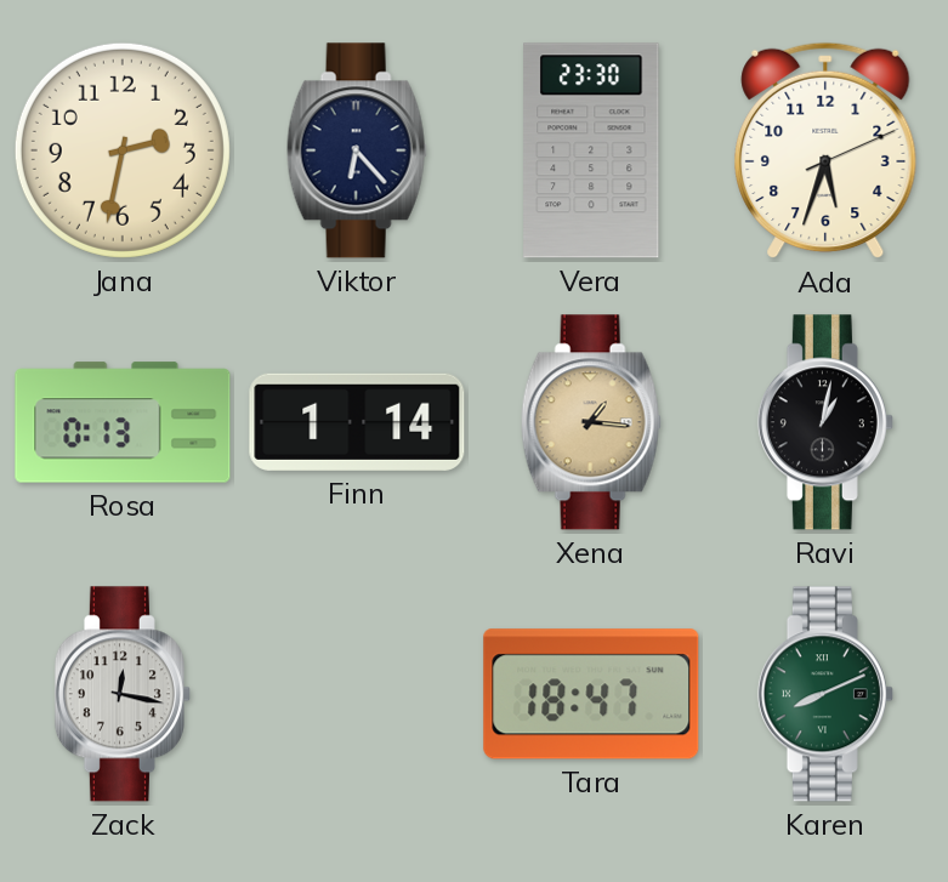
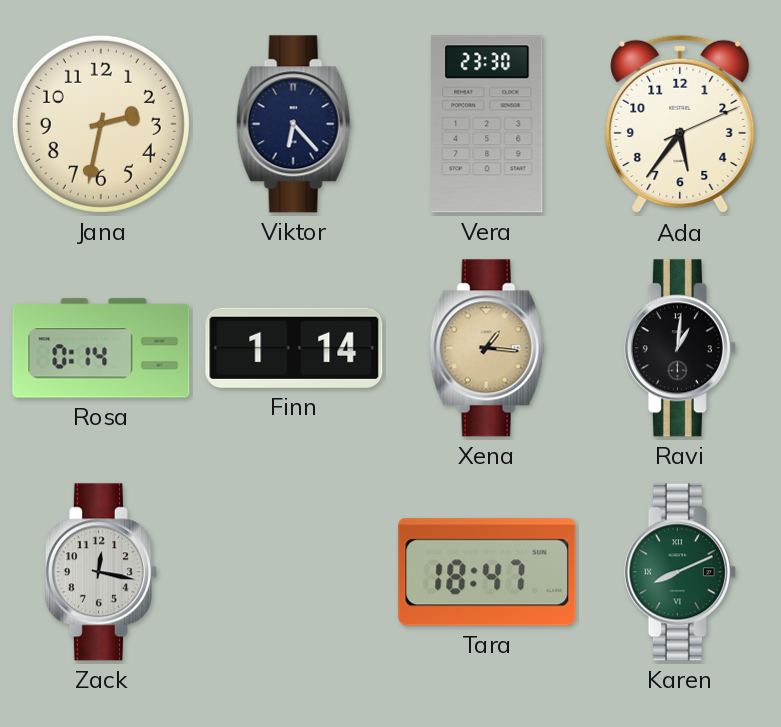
Ada: 5:33 -> 5:36
Rosa: 0:13 -> 0:14
Ravi: 1:02 -> 1:01
